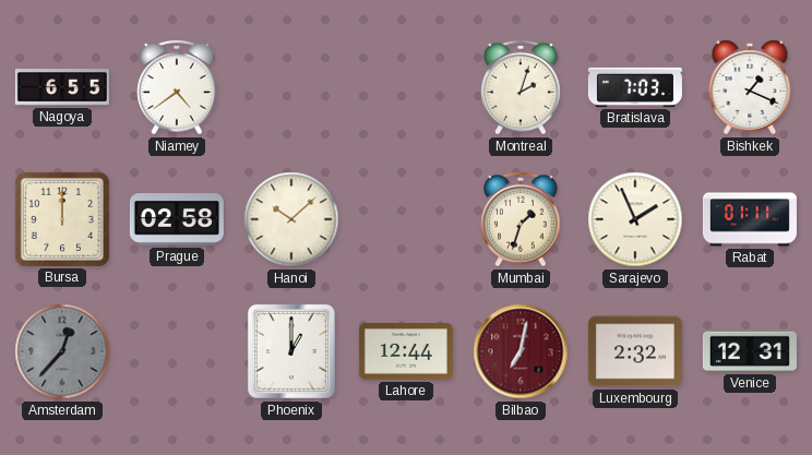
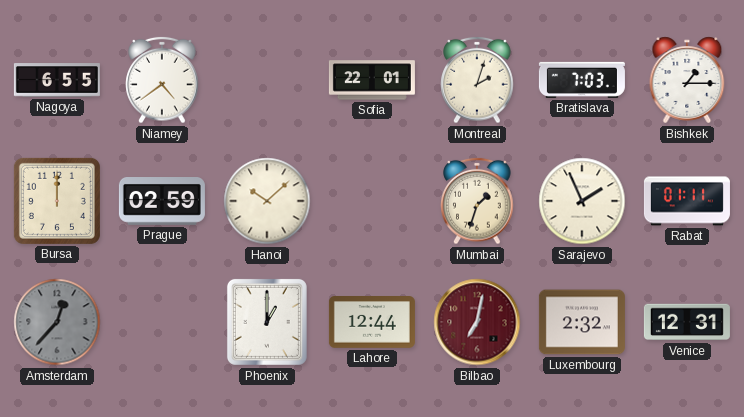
Sofia: none -> 22:01
Bishkek: 1:19 -> 1:15
Prague: 02:58 -> 02:59
